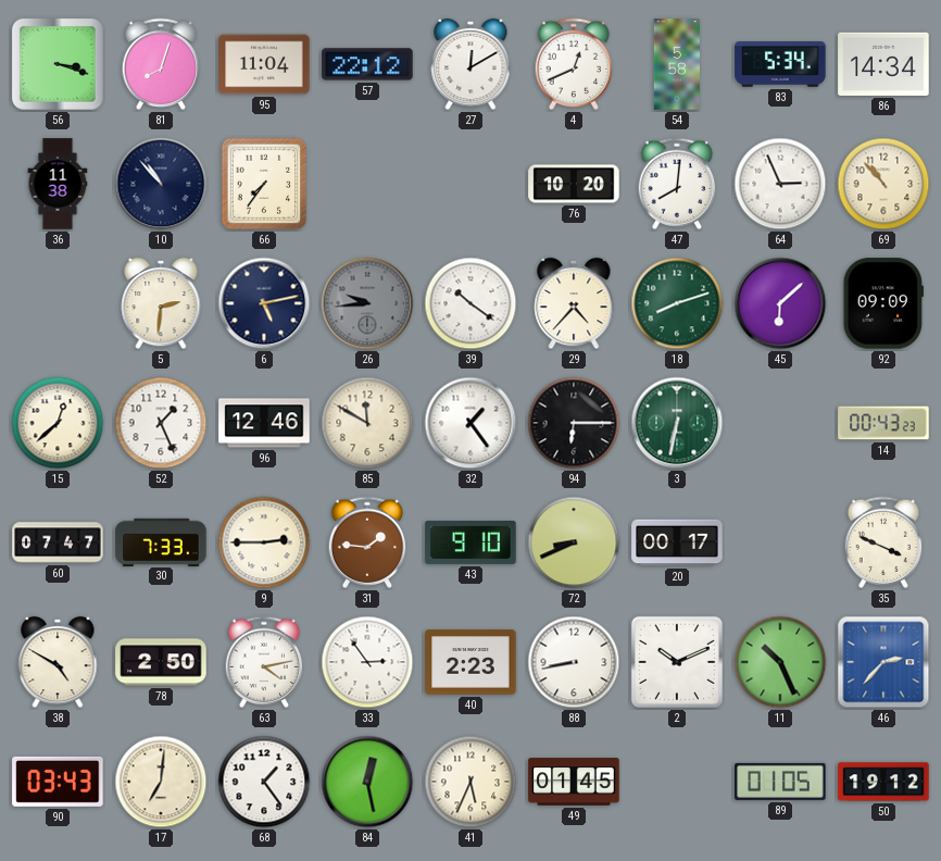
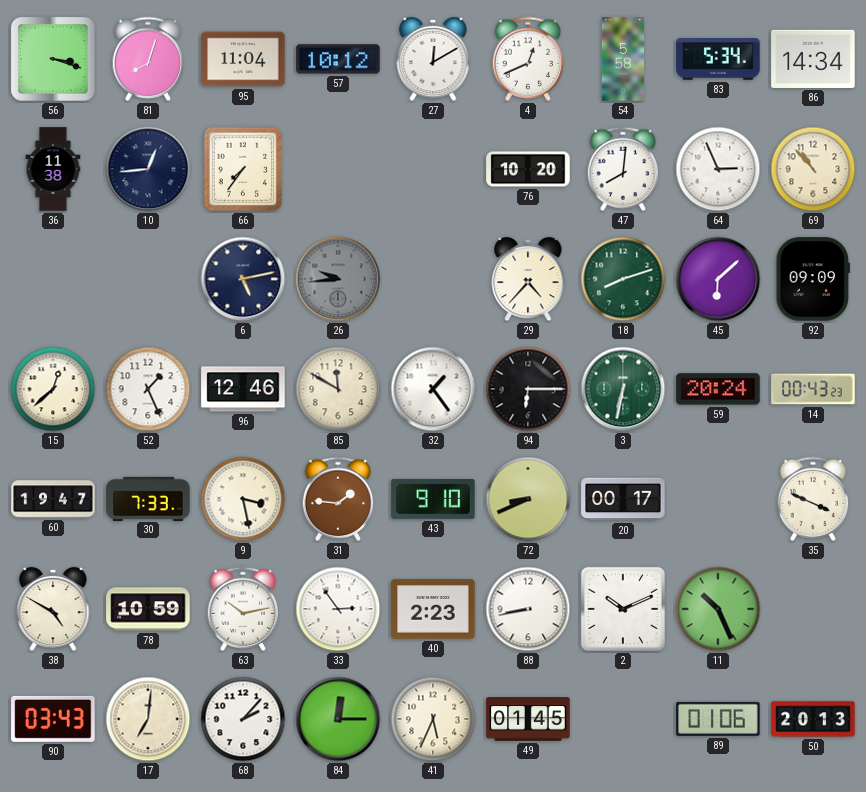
57: 22:12 -> 10:12
10: 10:53 -> 12:44
5: 2:31 -> none
39: 10:21 -> none
59: none -> 20:24
60: 07:47 -> 19:47
9: 2:45 -> 3:28
78: 2:50 -> 10:59
63: 4:13 -> 10:13
46: 2:37 -> none
68: 1:24 -> 2:07
84: 12:28 -> 12:15
89: 01:05 -> 01:06
50: 19:12 -> 20:13
